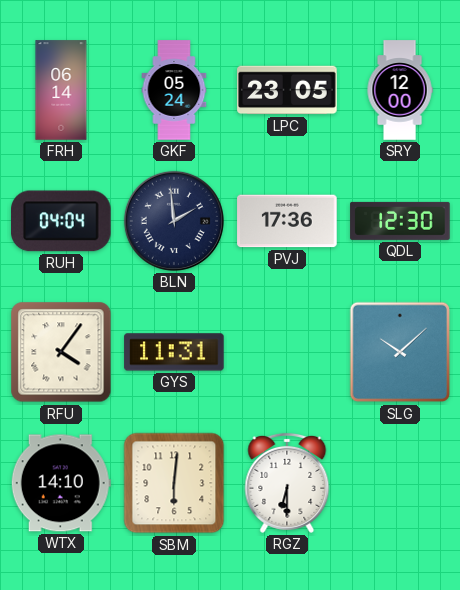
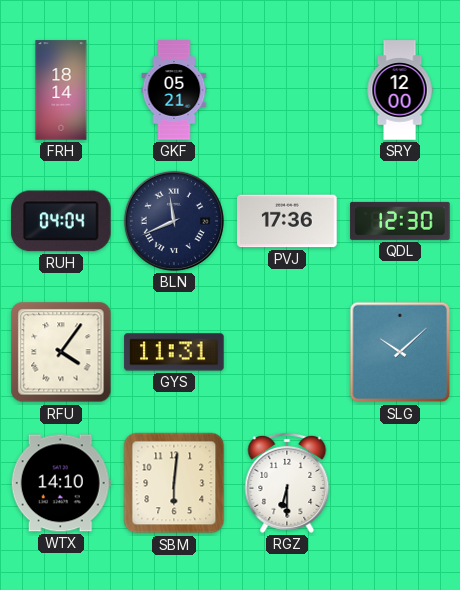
FRH: 06:14 -> 18:14
GKF: 05:24 -> 05:21
LPC: 23:05 -> none
BLN: 1:59 -> 11:41
